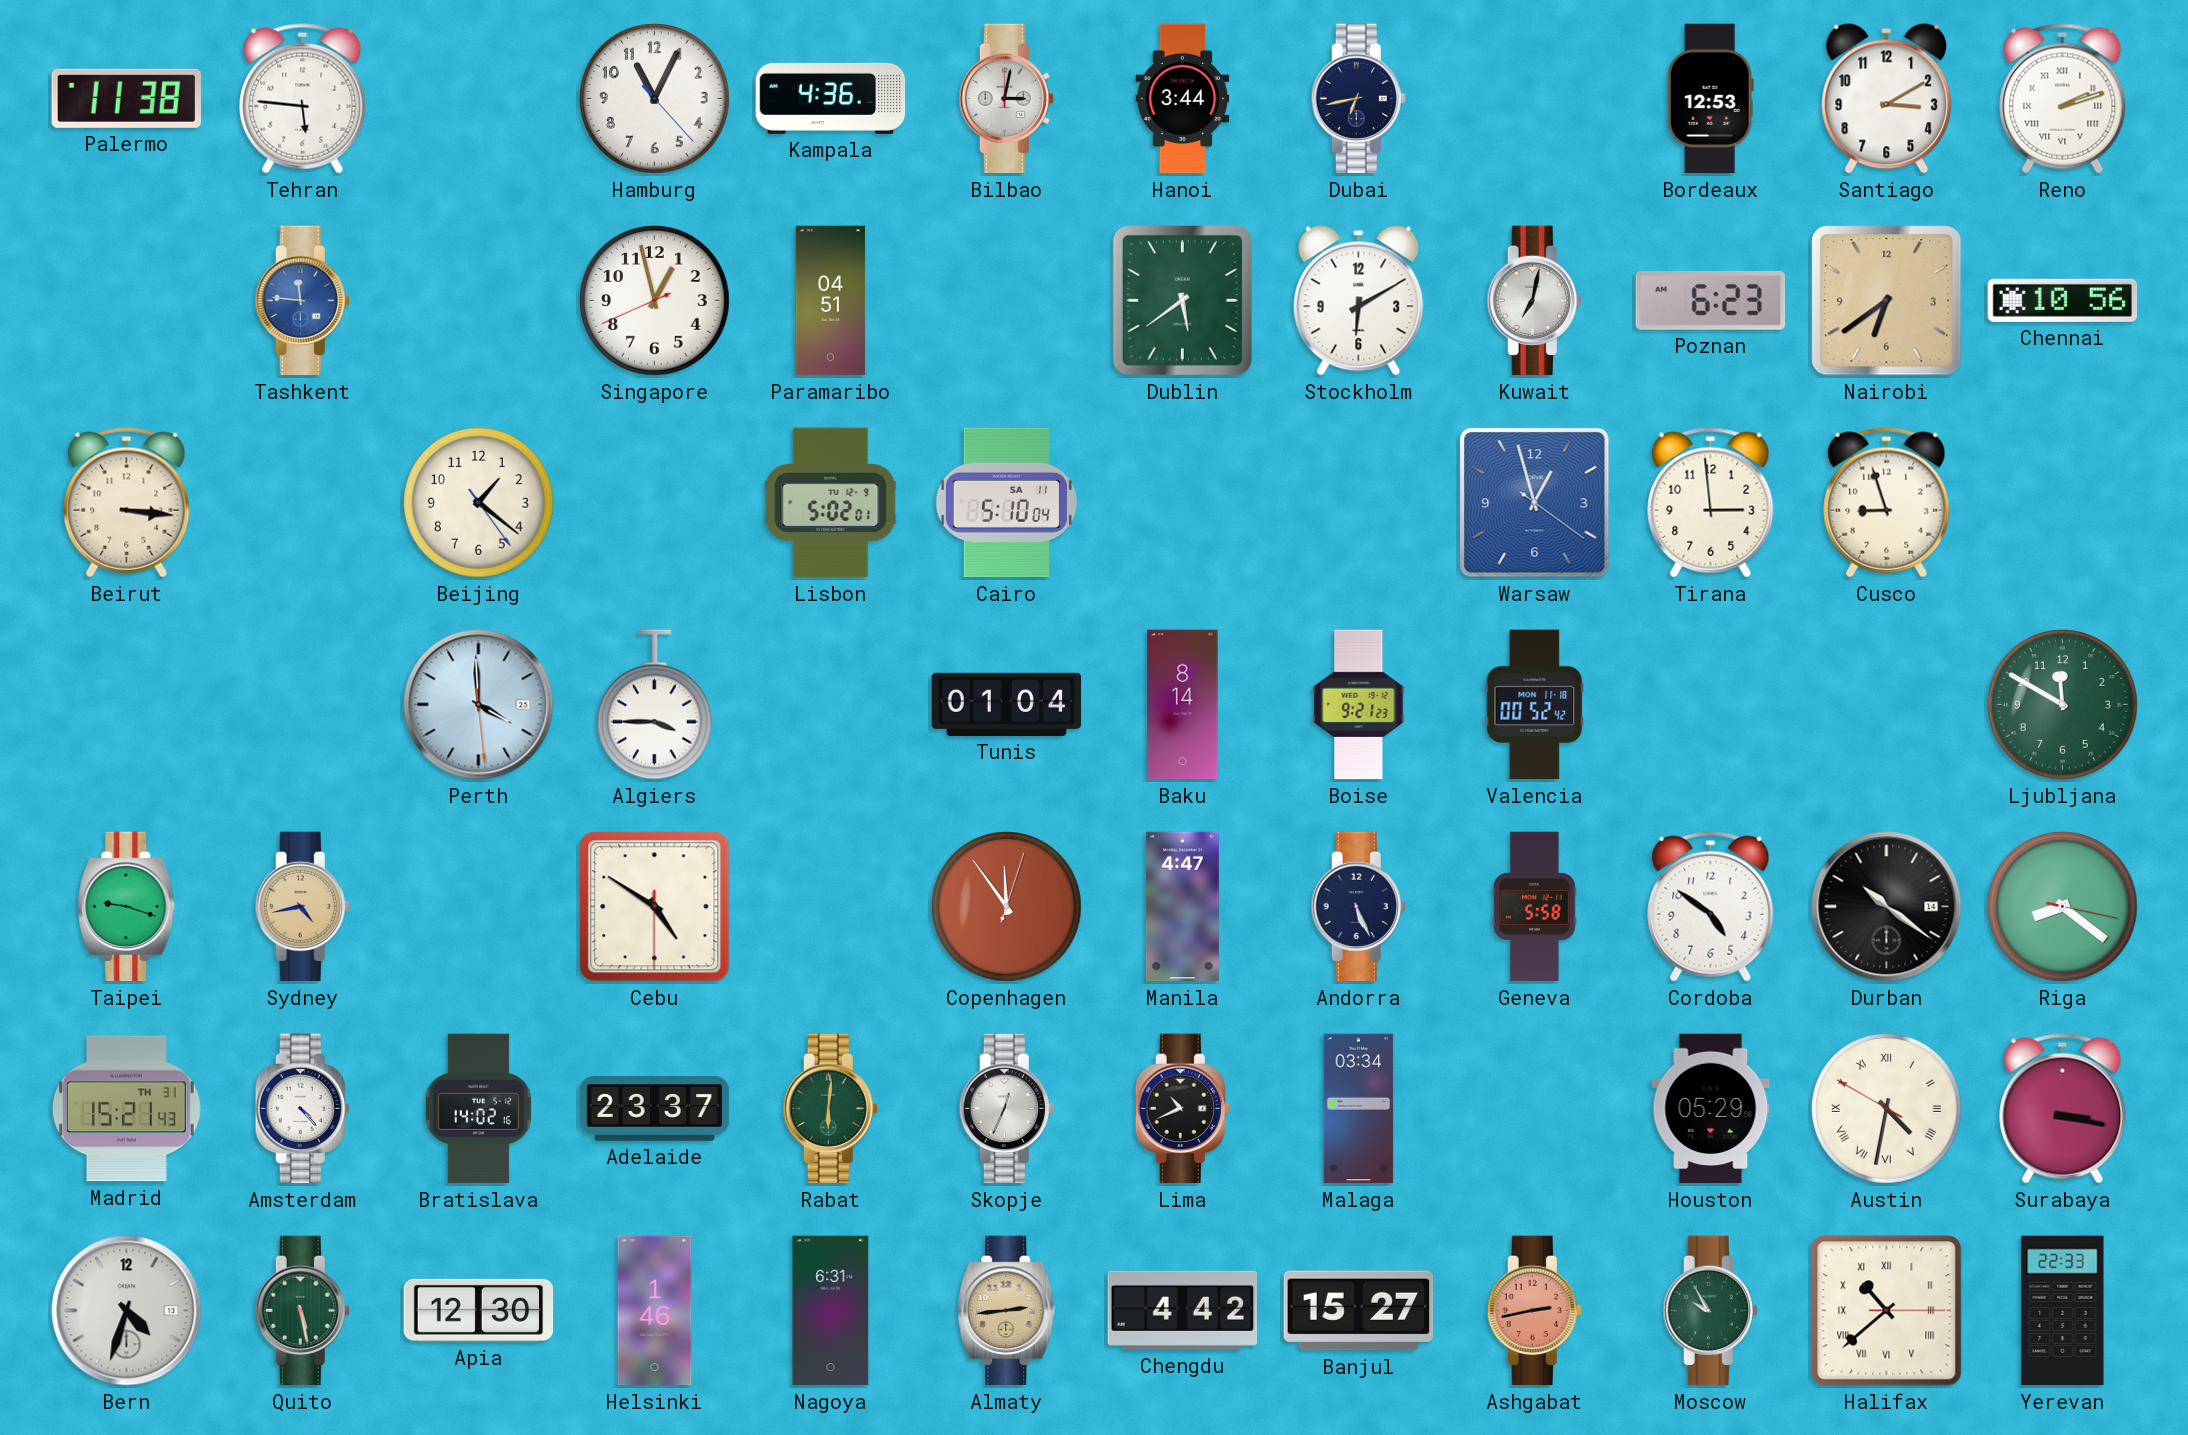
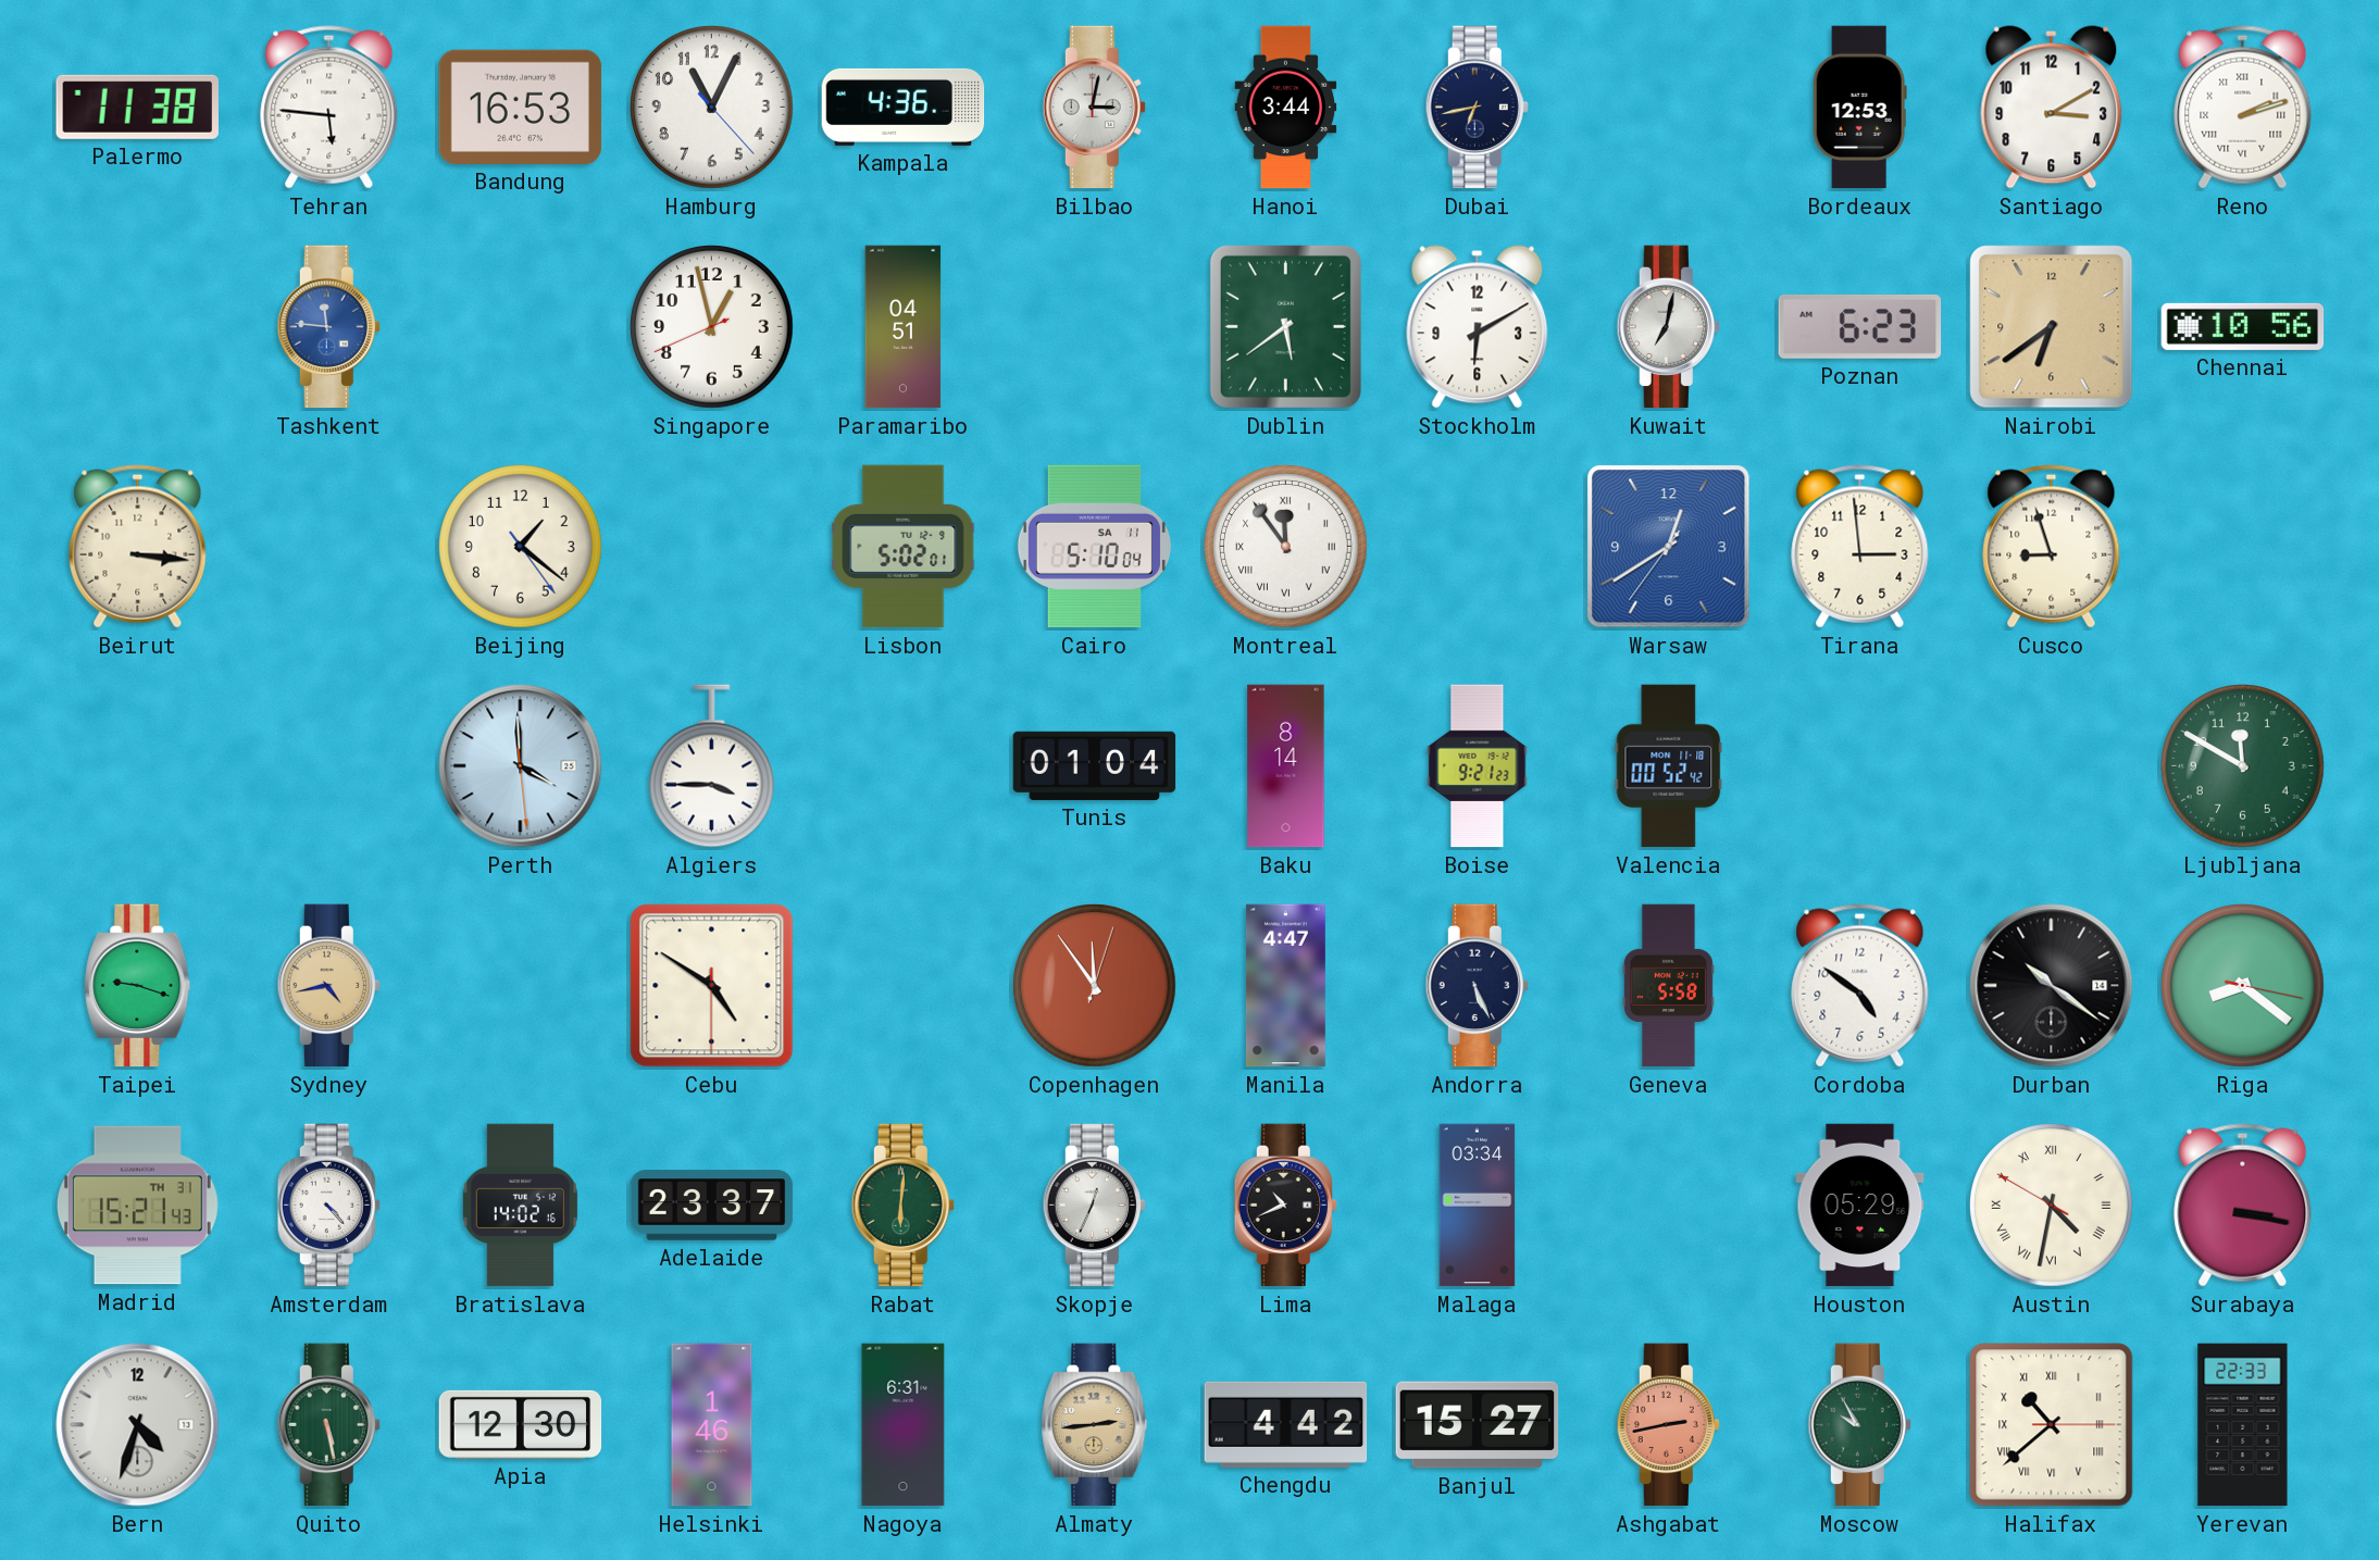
Bandung: none -> 16:53
Montreal: none -> 11:54
Warsaw: 12:57 -> 12:39
